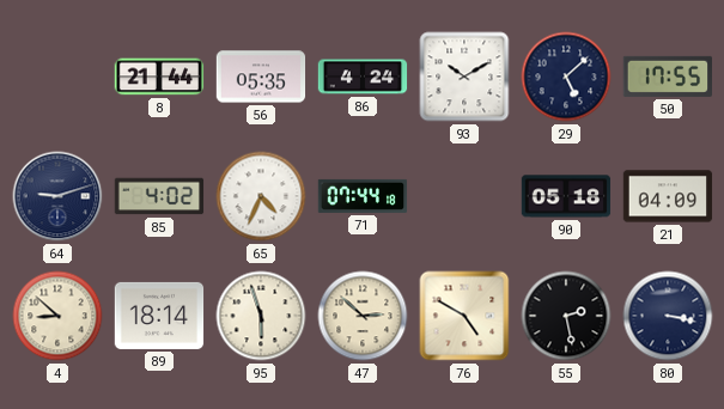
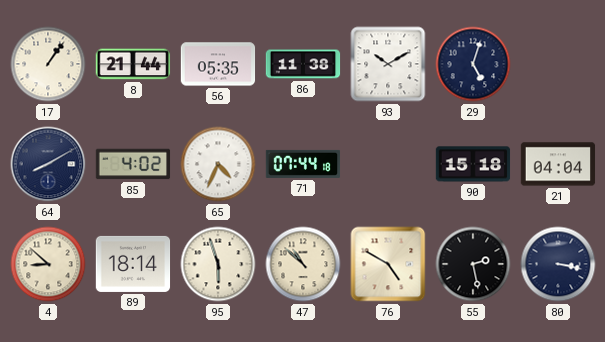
17: none -> 1:06
86: 4:24 -> 11:38
29: 5:08 -> 5:03
50: 17:55 -> none
64: 9:12 -> 8:10
90: 05:18 -> 15:18
21: 04:09 -> 04:04
47: 2:52 -> 10:52
